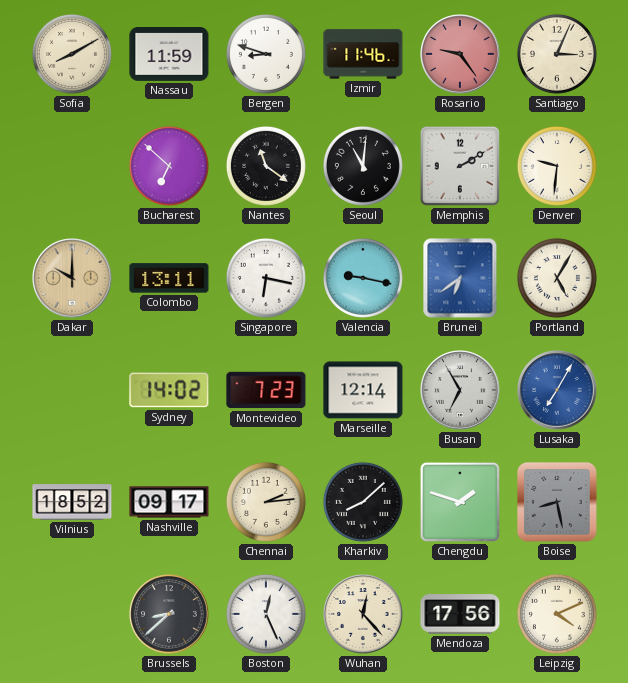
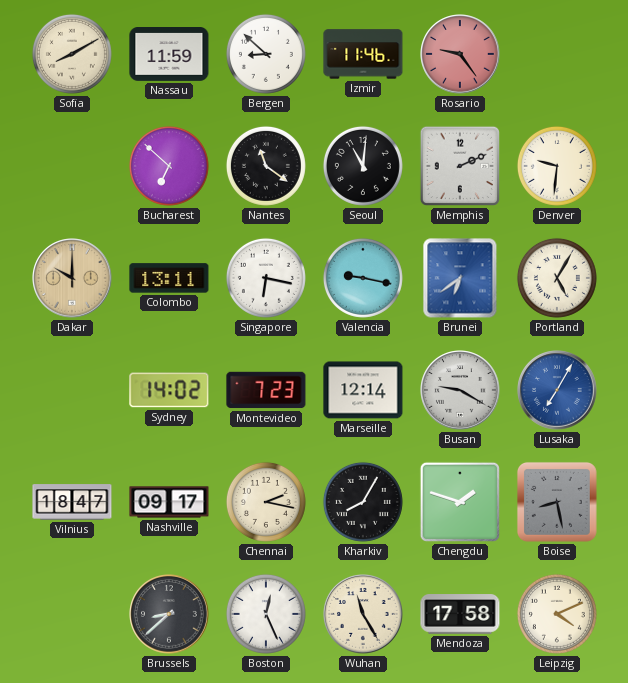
Bergen: 8:48 -> 8:52
Santiago: 3:04 -> none
Memphis: 2:10 -> 2:11
Busan: 6:55 -> 9:20
Vilnius: 18:52 -> 18:47
Chennai: 2:14 -> 2:17
Kharkiv: 8:08 -> 8:05
Wuhan: 12:23 -> 11:25
Mendoza: 17:56 -> 17:58
